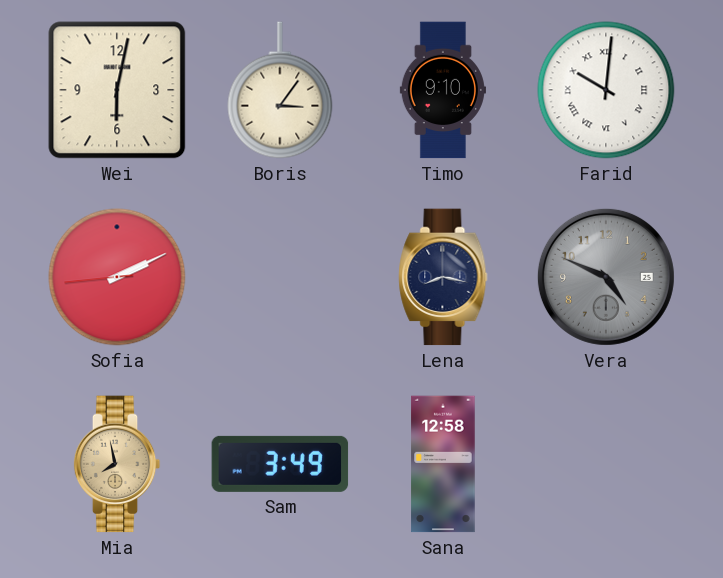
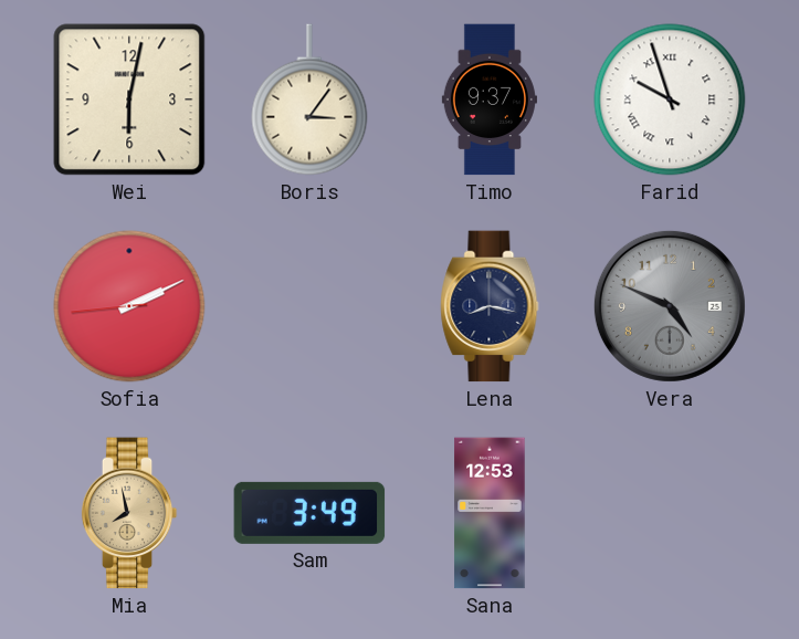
Timo: 9:10 -> 9:37
Farid: 10:01 -> 9:57
Sana: 12:58 -> 12:53
